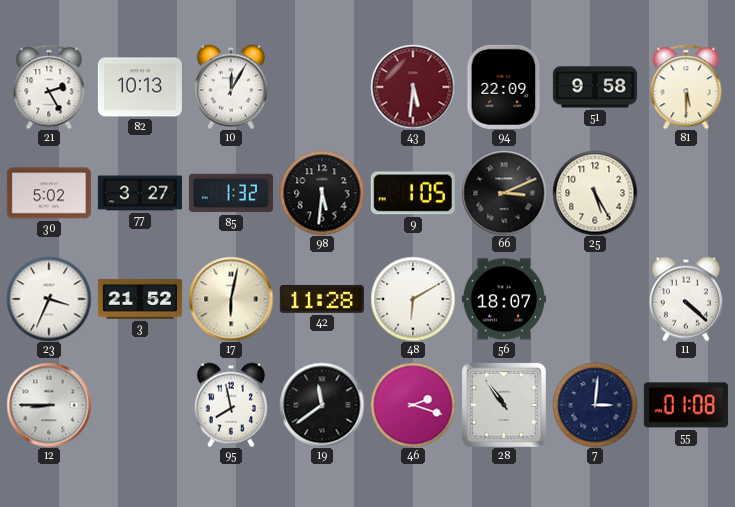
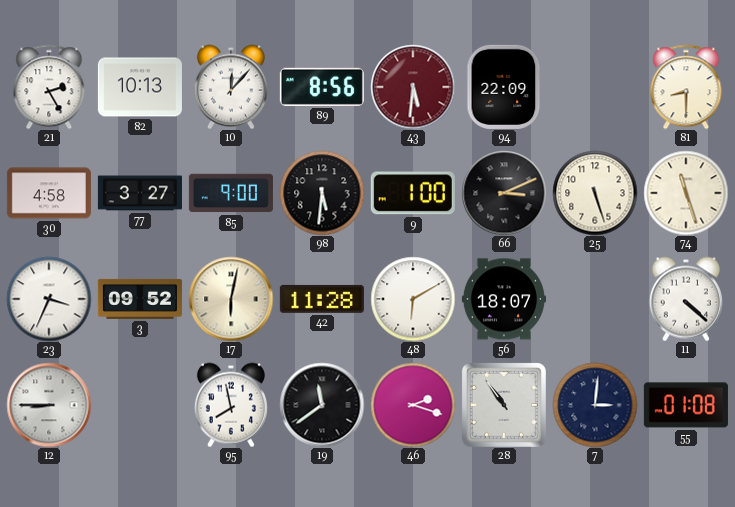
10: 12:05 -> 12:07
89: none -> 8:56
51: 9:58 -> none
81: 5:30 -> 8:30
30: 5:02 -> 4:58
85: 1:32 -> 9:00
9: 1:05 -> 1:00
25: 5:25 -> 5:27
74: none -> 11:27
3: 21:52 -> 09:52
